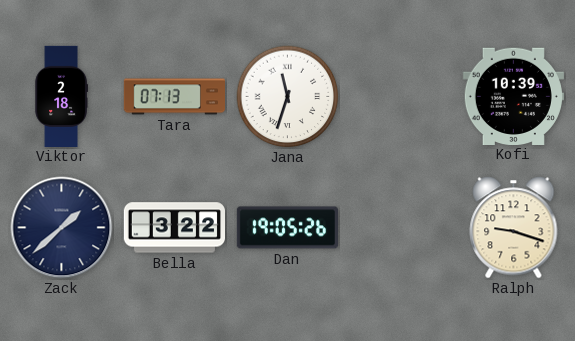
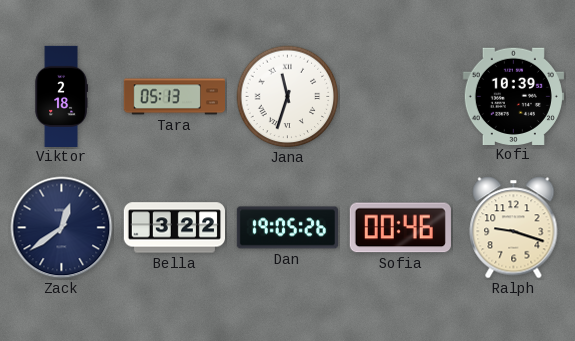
Tara: 07:13 -> 05:13
Zack: 1:38 -> 12:39
Sofia: none -> 00:46
